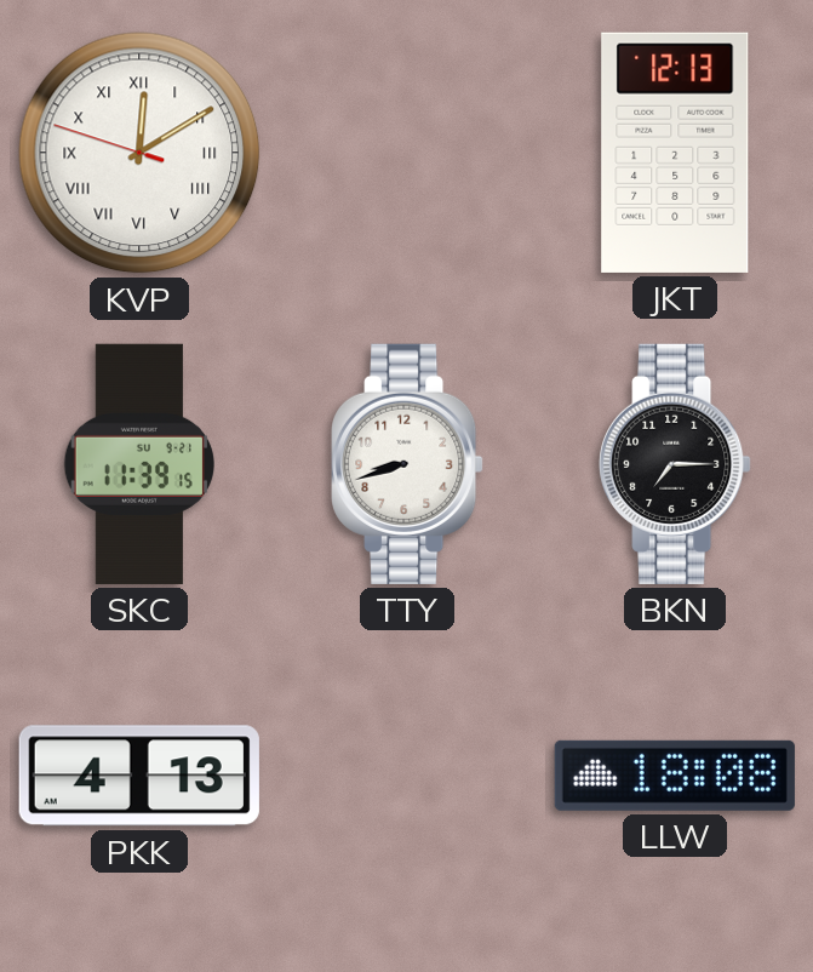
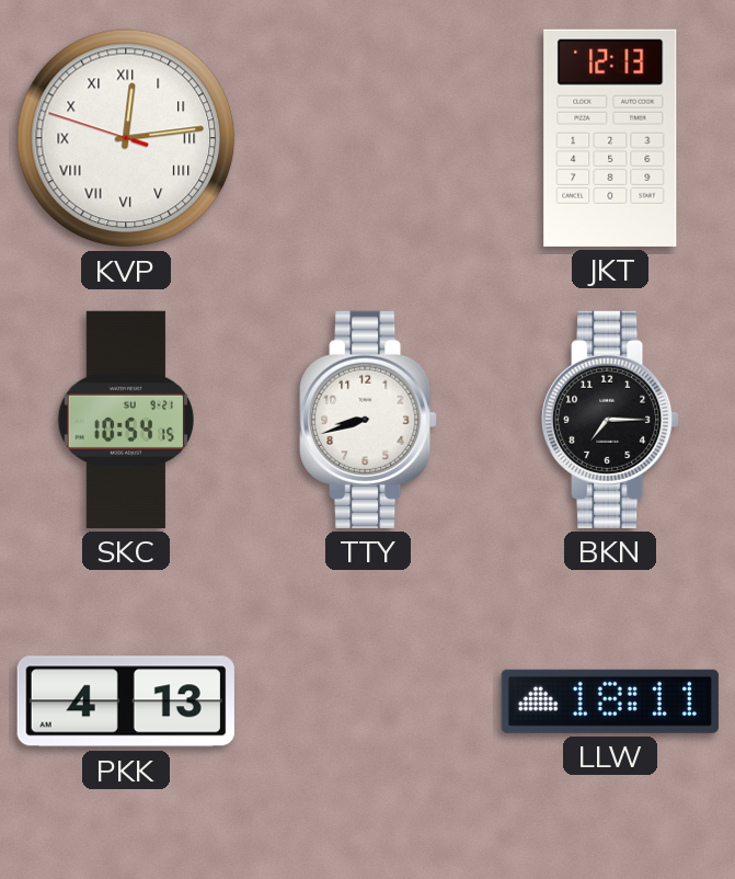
KVP: 12:09 -> 12:13
SKC: 11:39 -> 10:54
LLW: 18:08 -> 18:11
